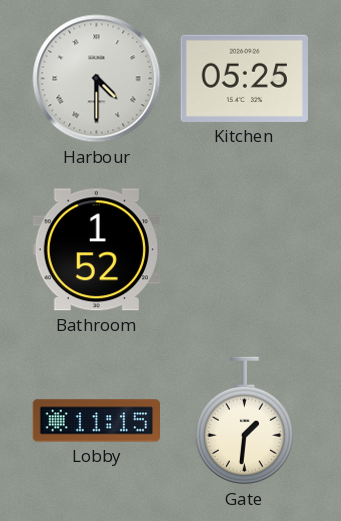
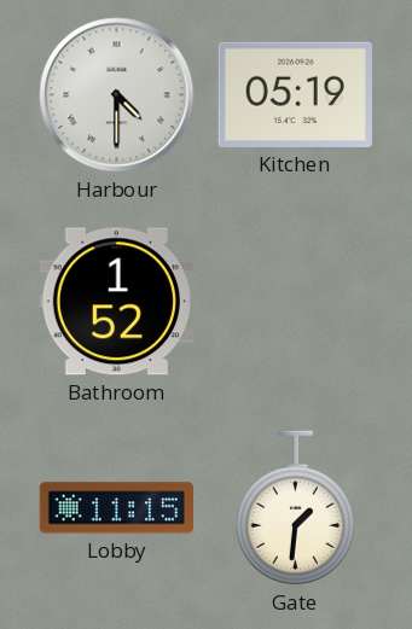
Kitchen: 05:25 -> 05:19
